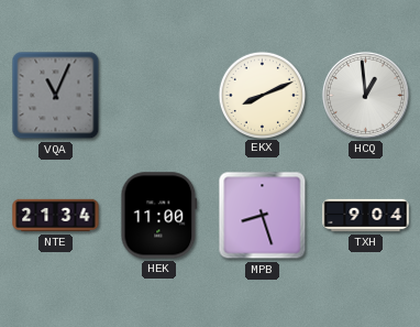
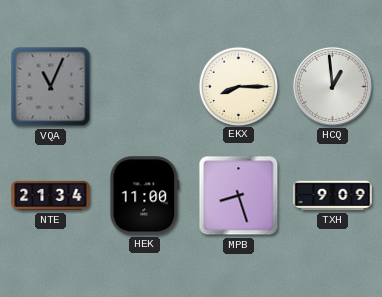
EKX: 8:11 -> 8:15
TXH: 9:04 -> 9:09
